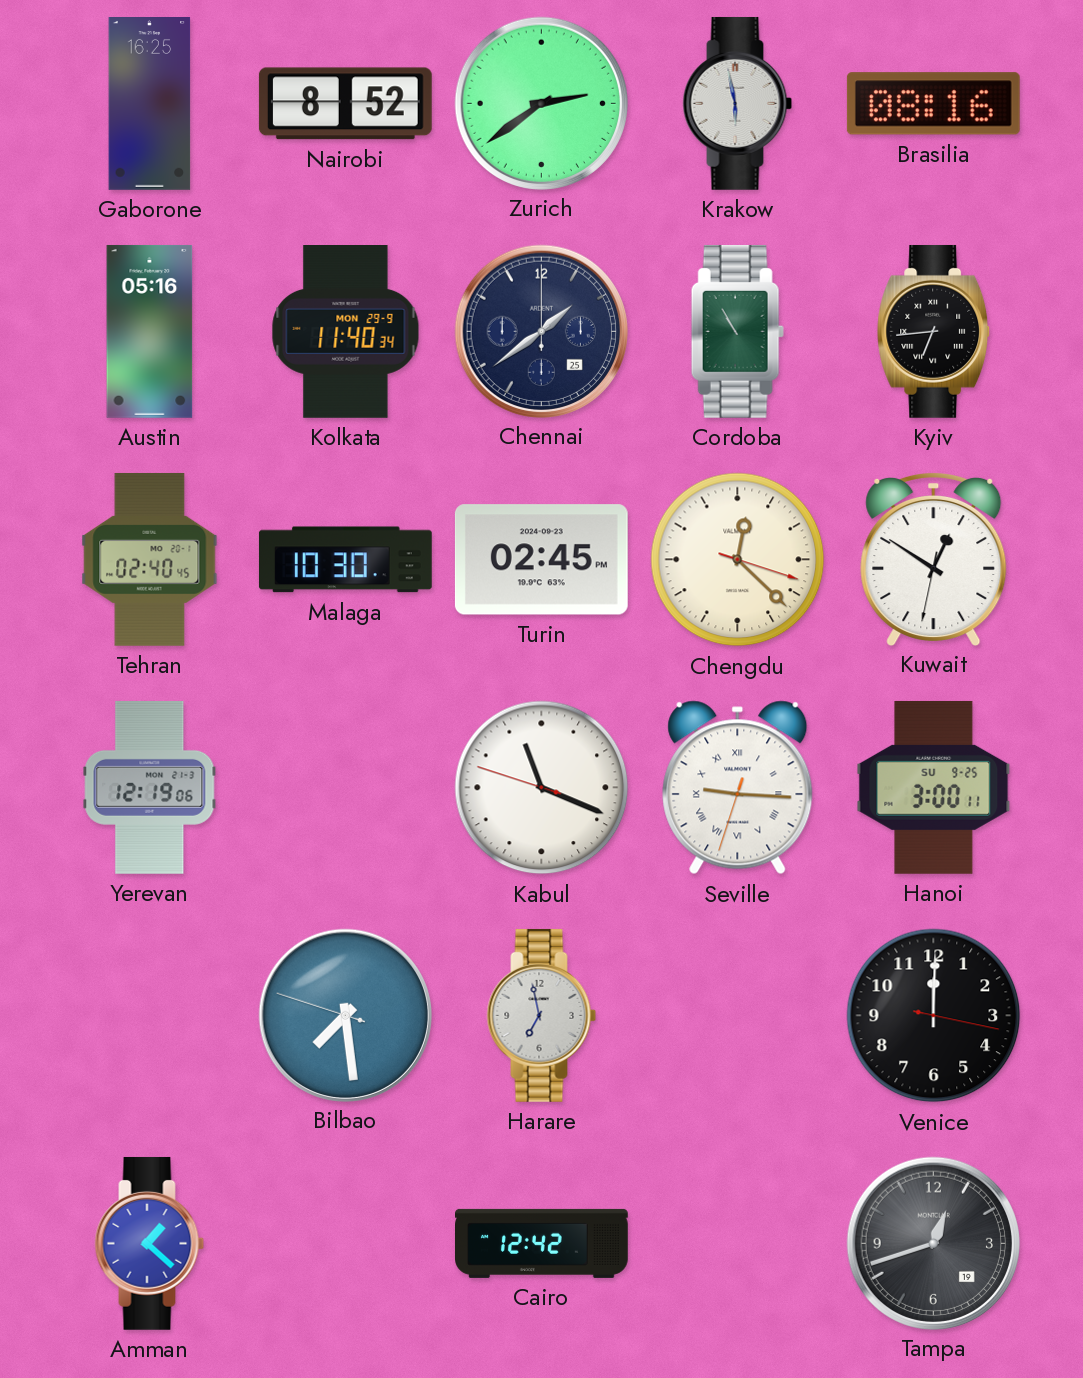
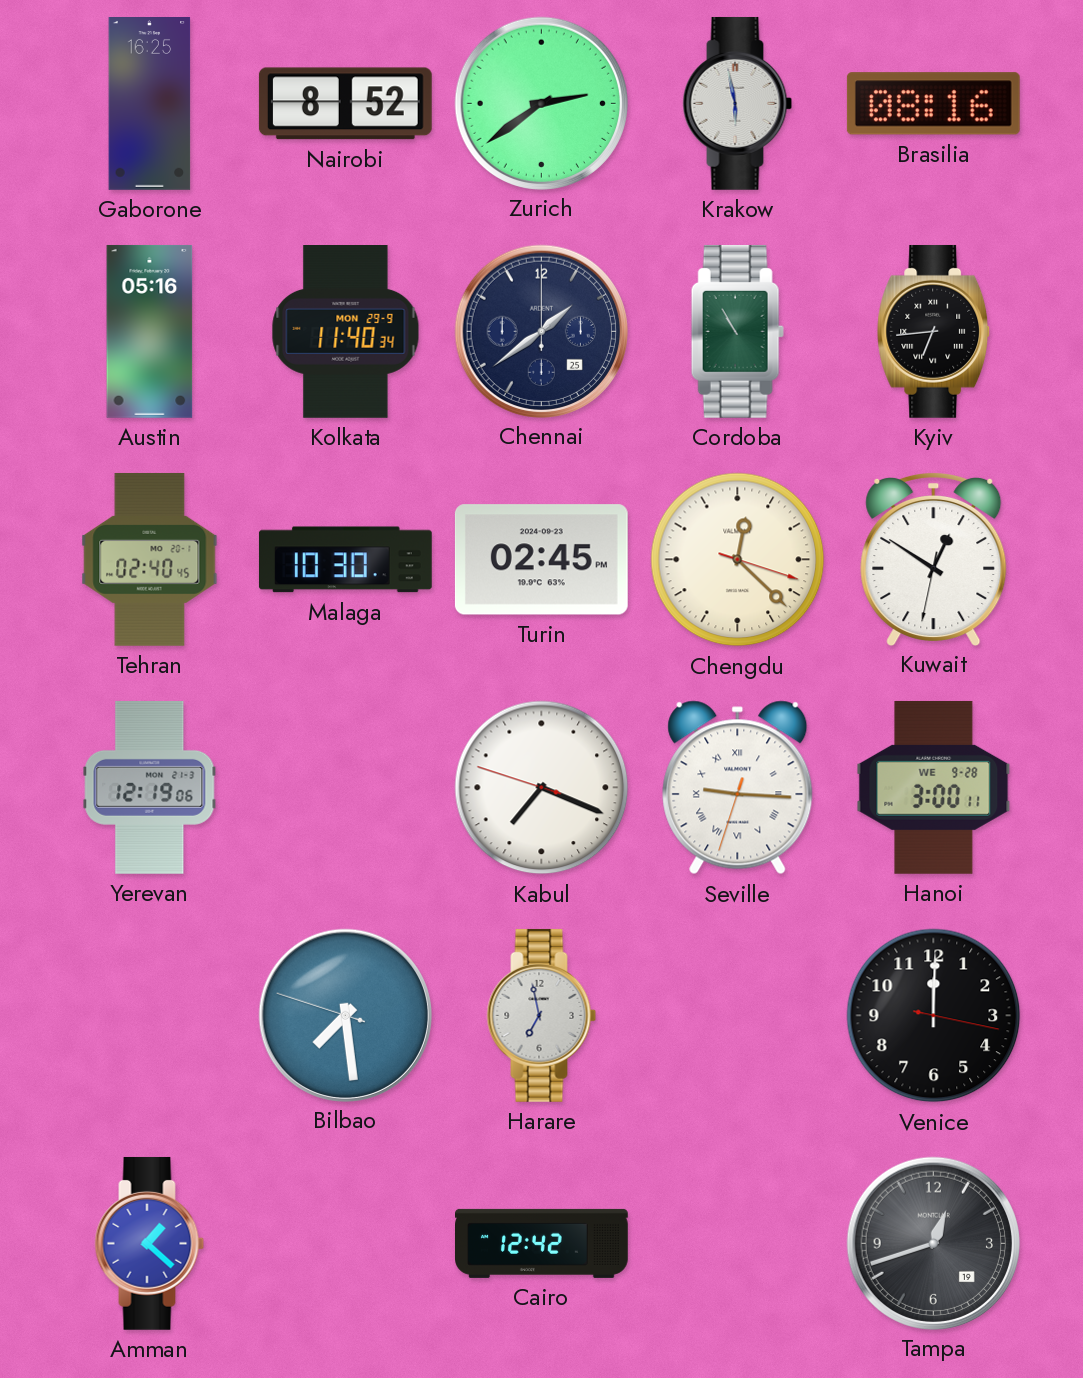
Kabul: 11:18 -> 7:18
Hanoi date: SU 9-25 -> WE 9-28
